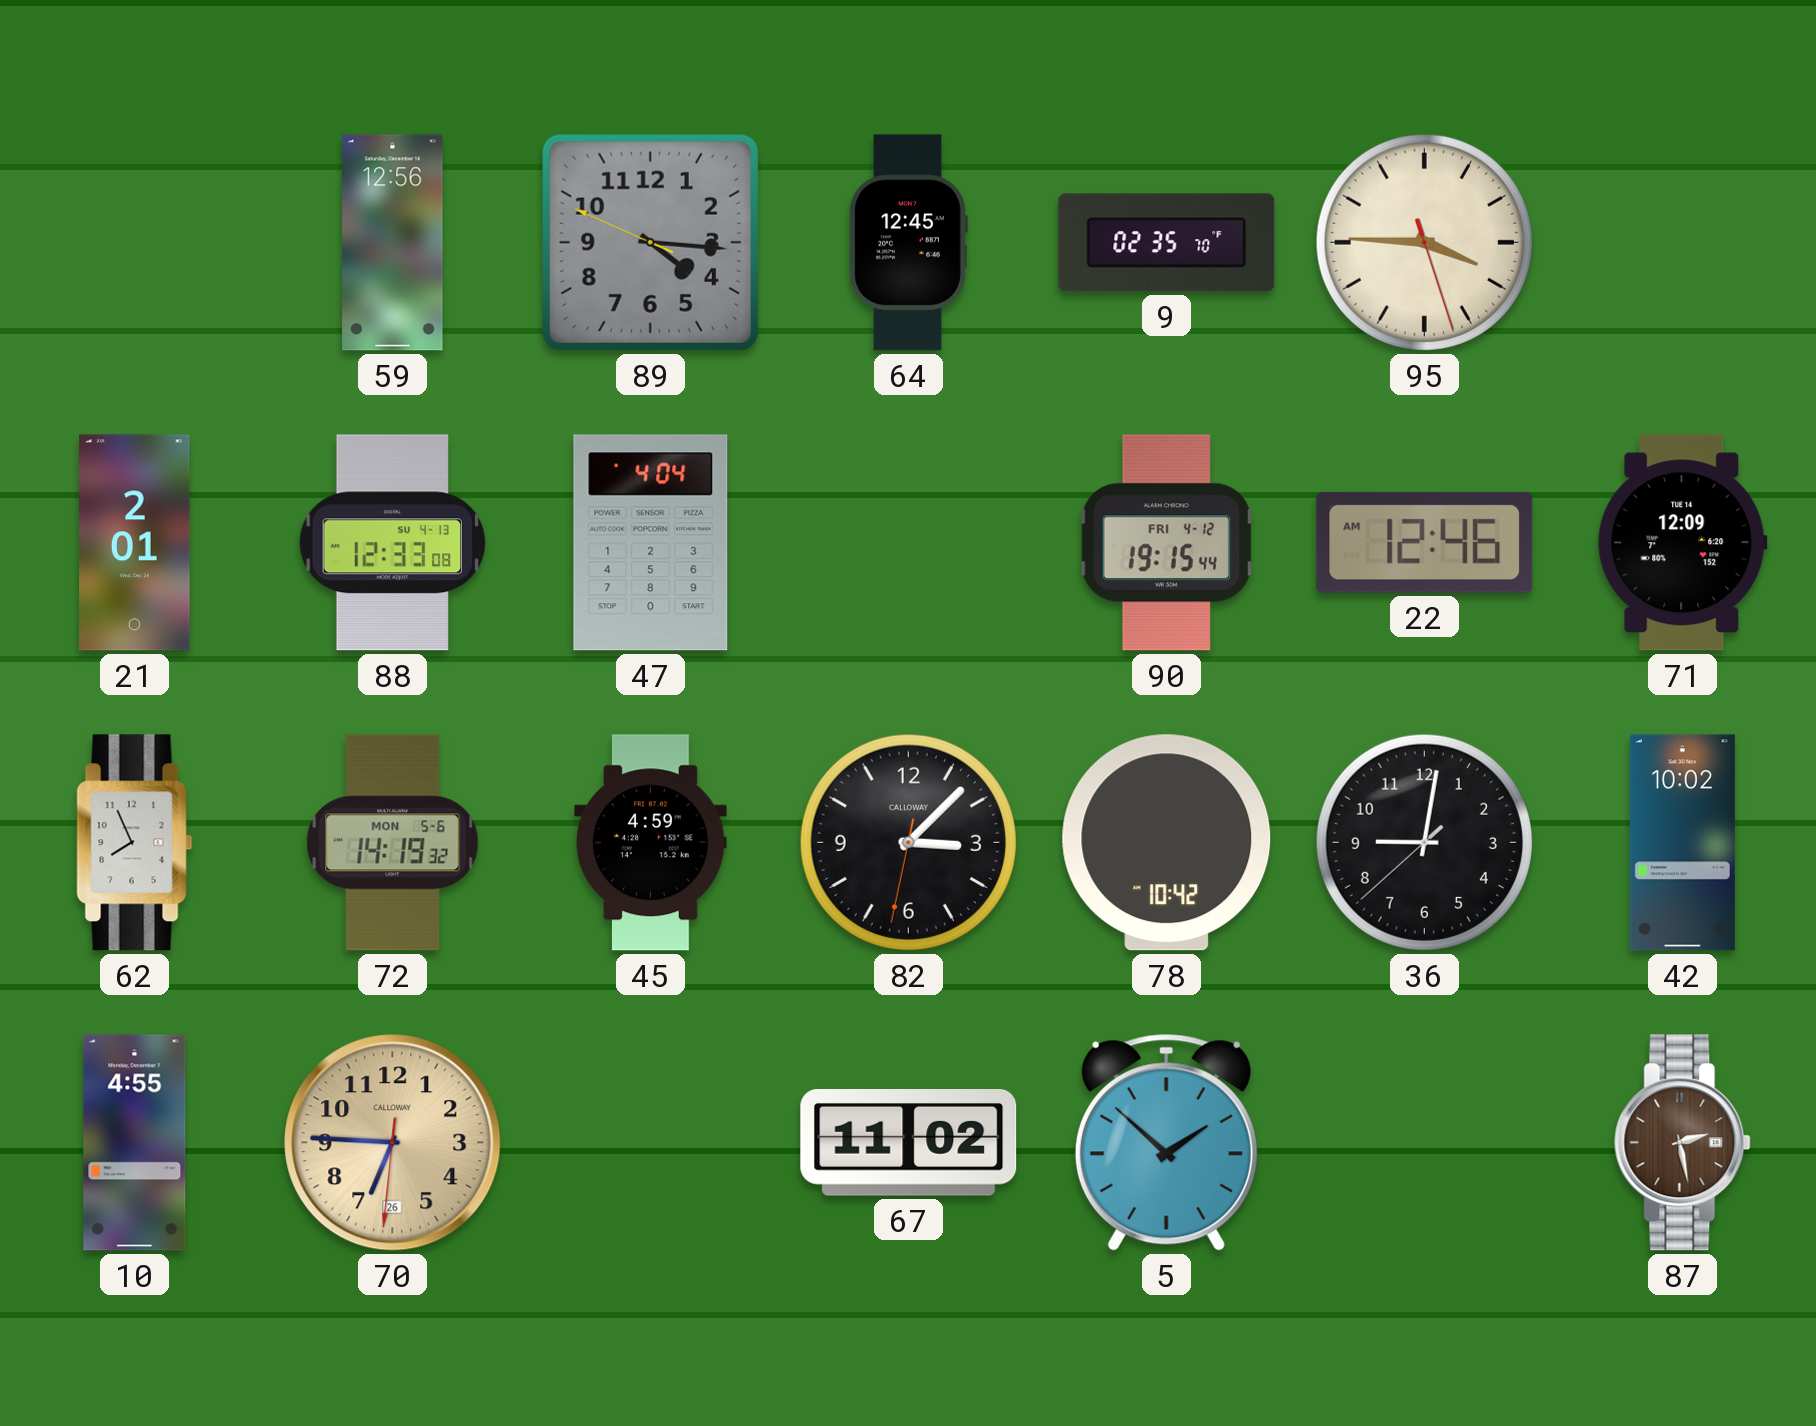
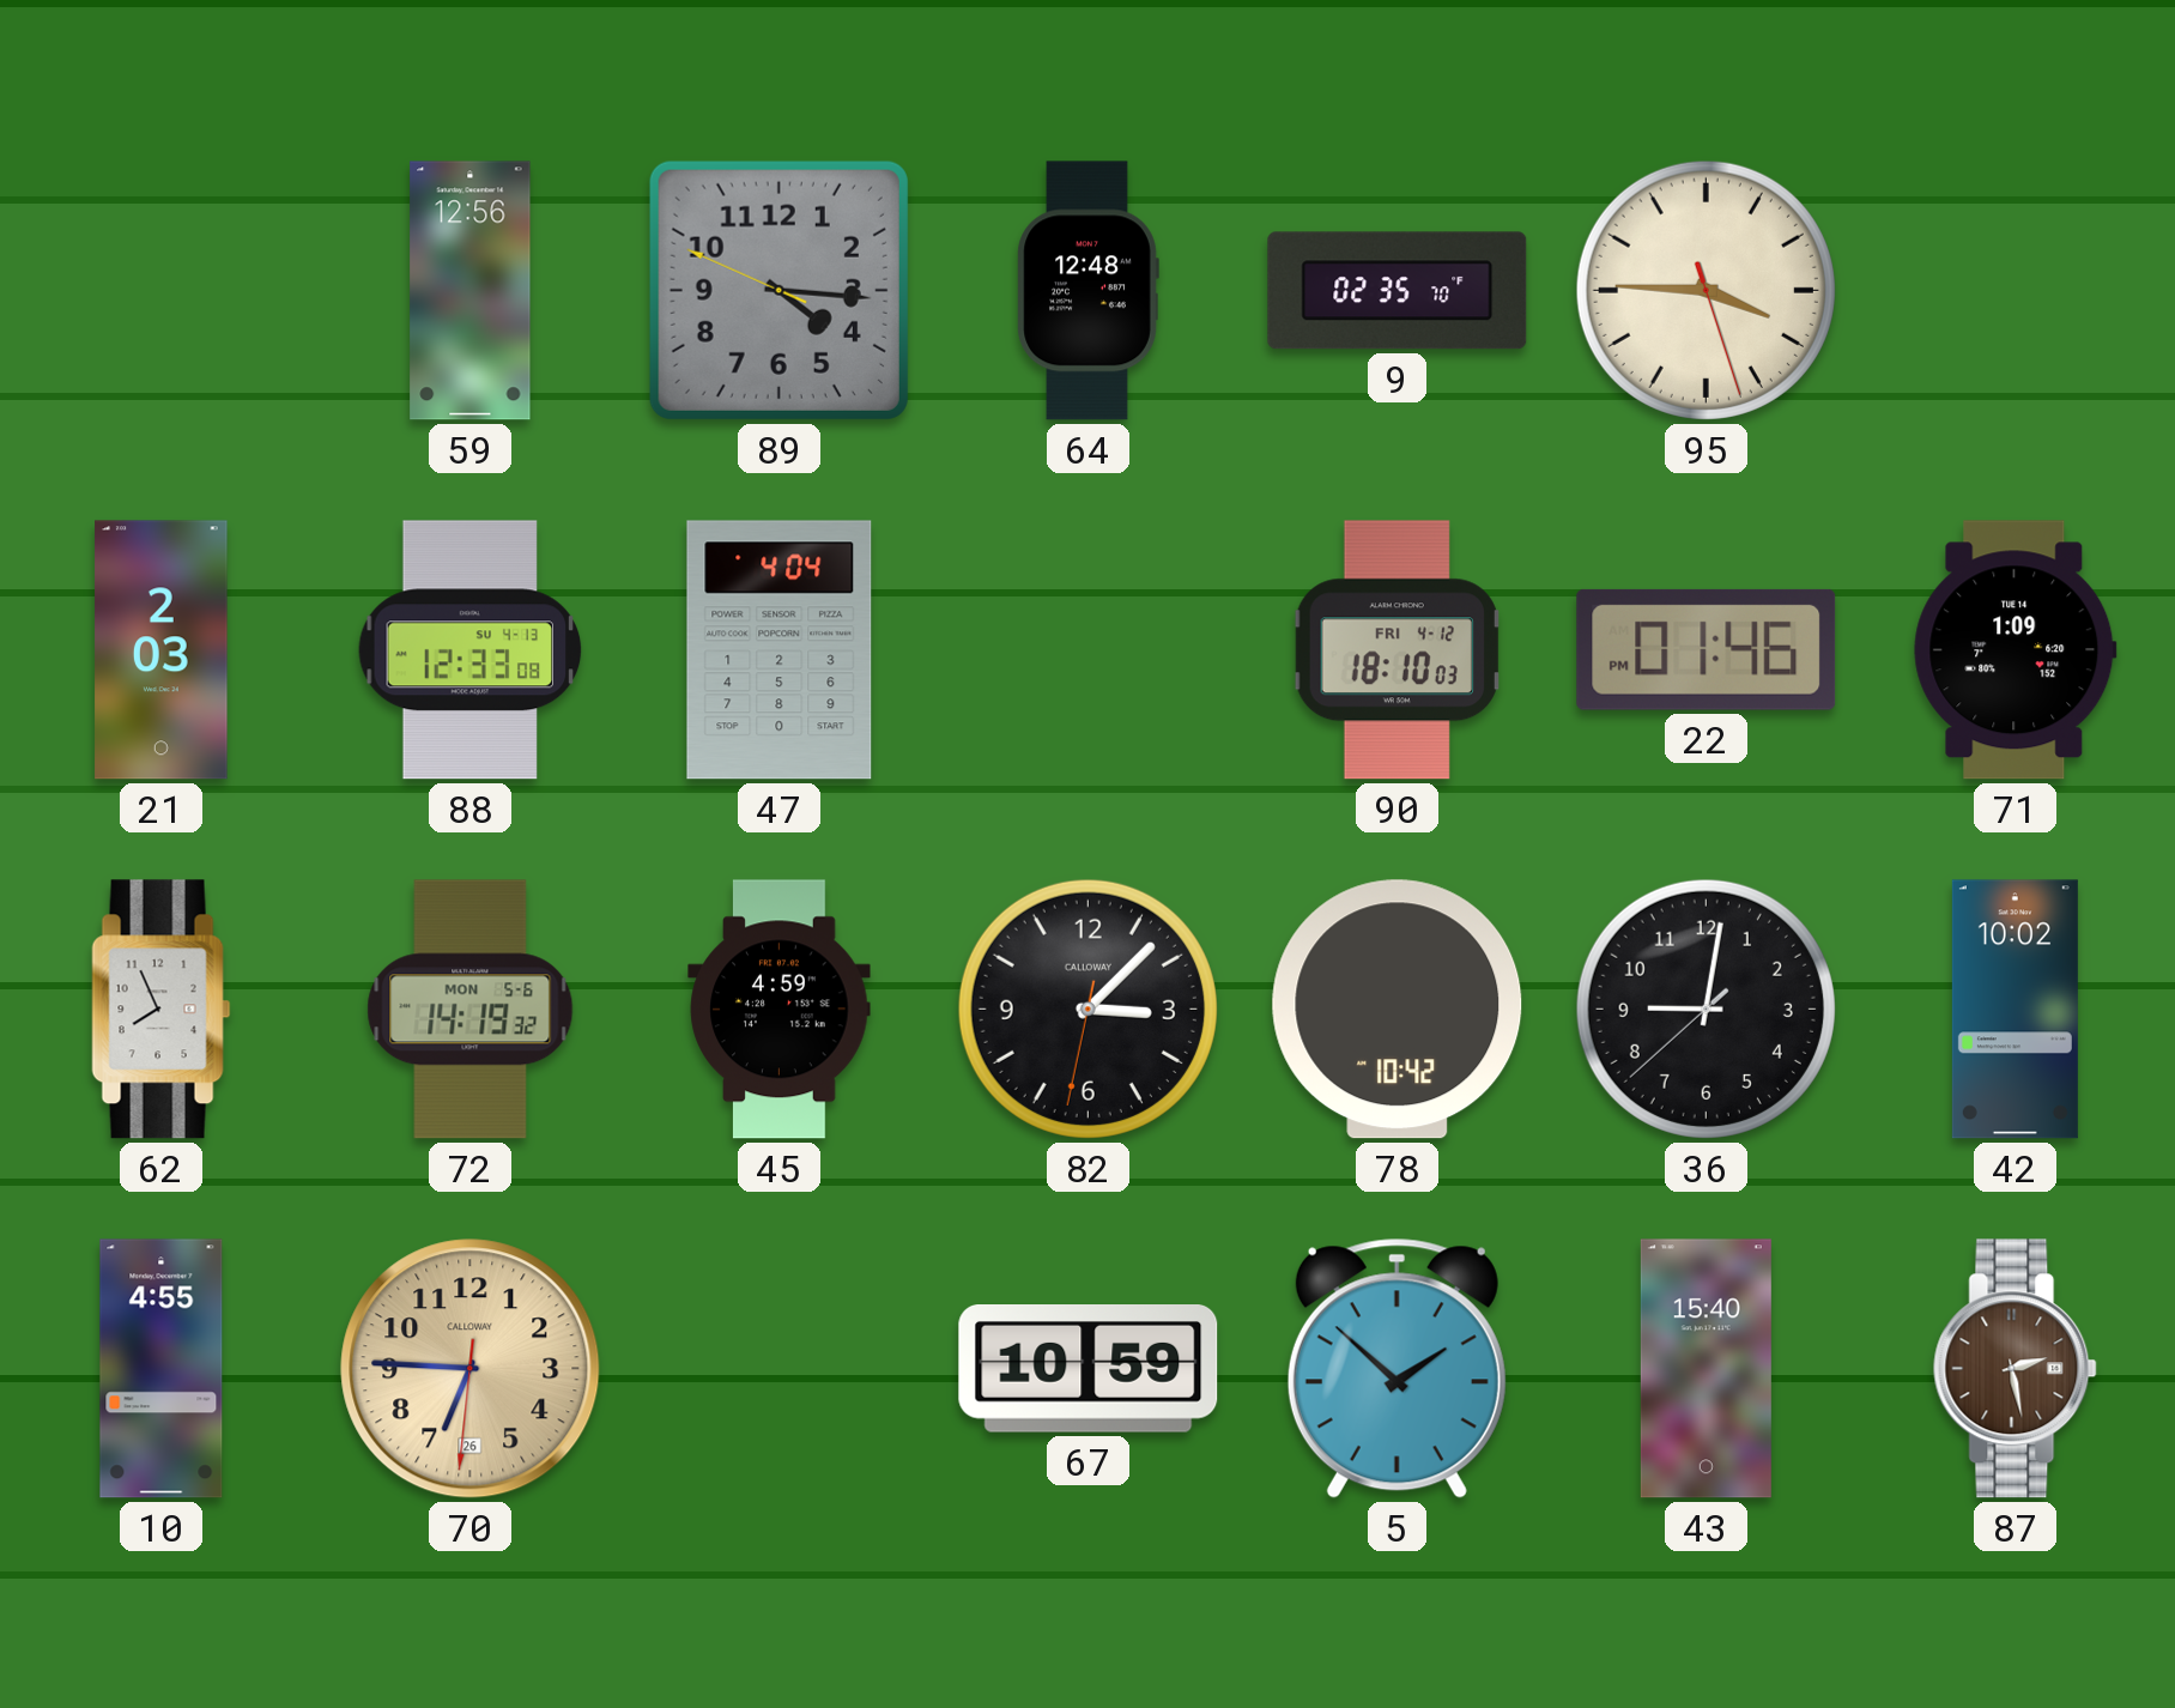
64: 12:45 -> 12:48
21: 2:01 -> 2:03
90: 19:15 -> 18:10
22: 12:46 -> 01:46
71: 12:09 -> 1:09
67: 11:02 -> 10:59
43: none -> 15:40
